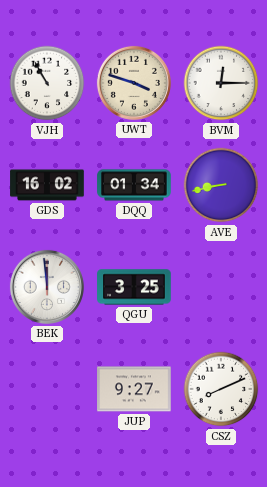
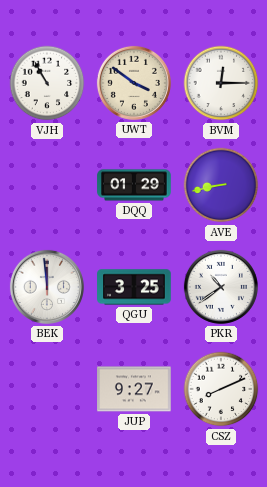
UWT: 3:48 -> 3:51
GDS: 16:02 -> none
DQQ: 01:34 -> 01:29
PKR: none -> 10:39
